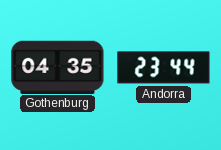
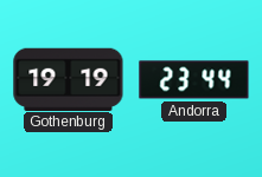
Gothenburg: 04:35 -> 19:19
